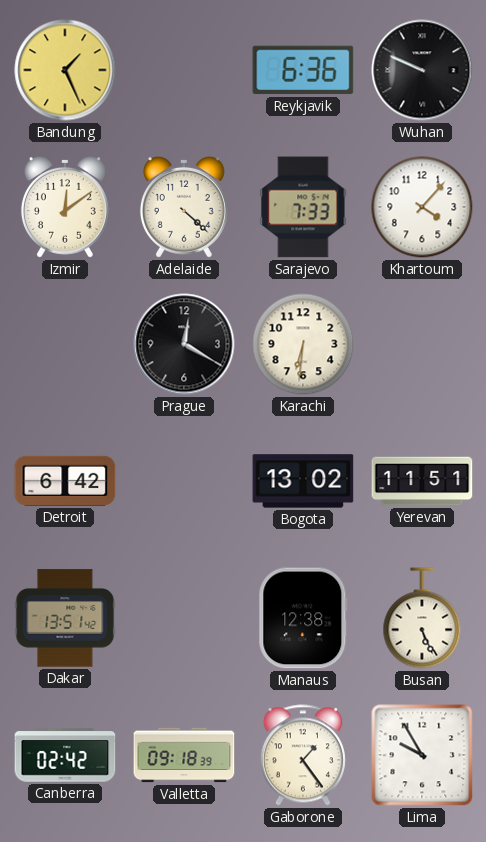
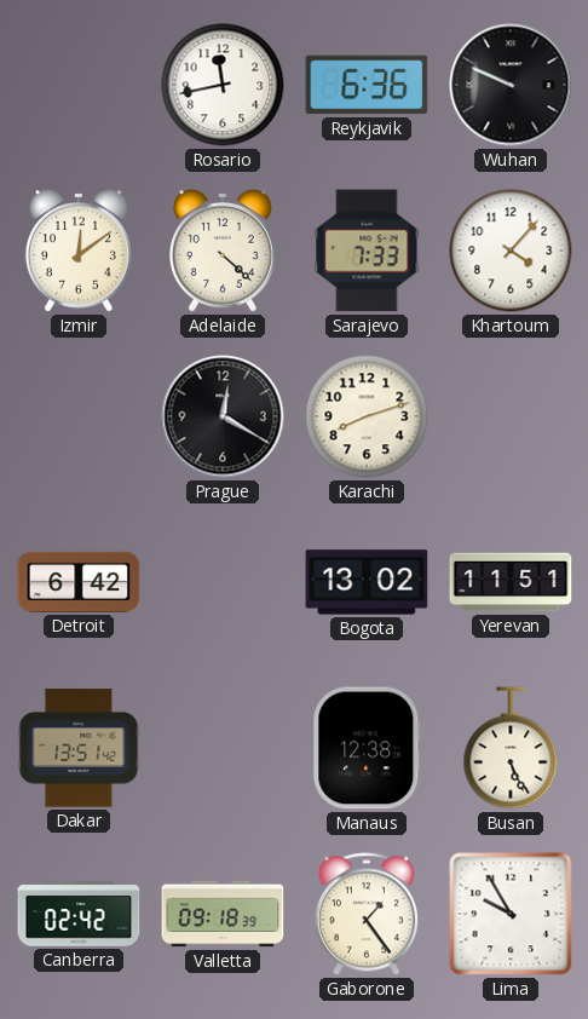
Bandung: 1:26 -> none
Rosario: none -> 11:43
Karachi: 6:31 -> 8:12
